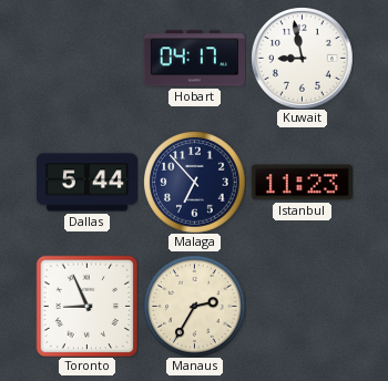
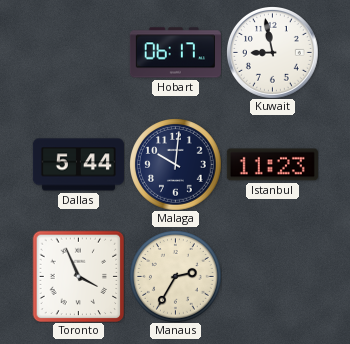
Hobart: 04:17 -> 06:17
Malaga: 6:53 -> 10:01
Toronto: 8:56 -> 3:56
